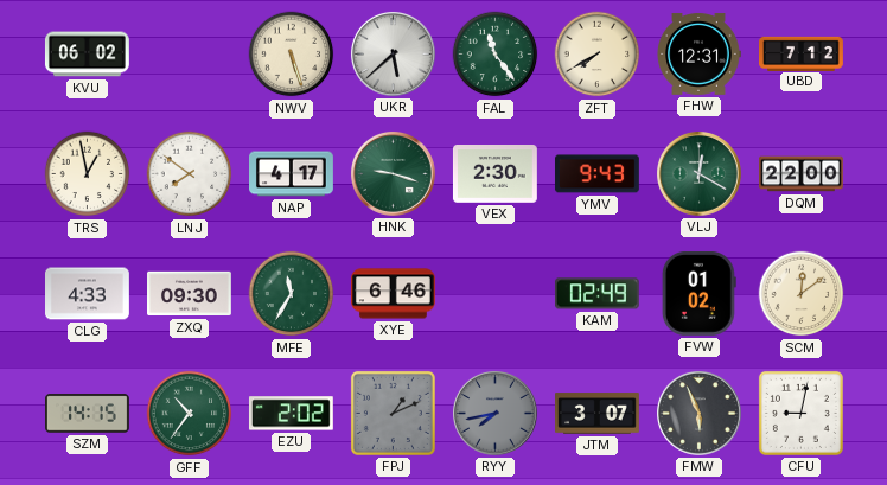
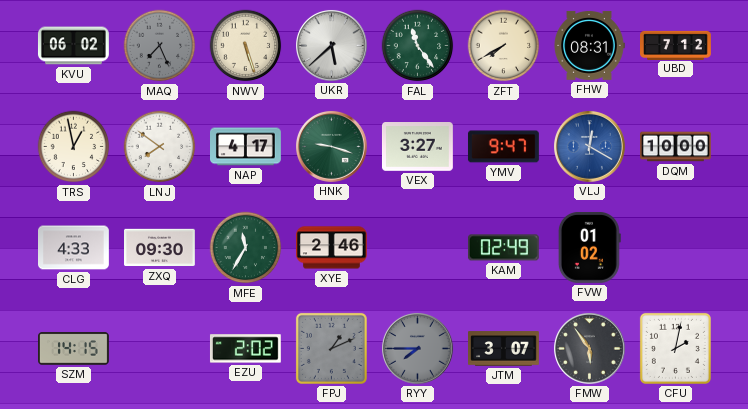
MAQ: none -> 7:26
FHW: 12:31 -> 08:31
VEX: 2:30 -> 3:27
YMV: 9:43 -> 9:47
VLJ dial: green -> blue
DQM: 22:00 -> 10:00
XYE: 6:46 -> 2:46
SCM: 12:09 -> none
GFF: 10:36 -> none
RYY: 7:43 -> 7:45
FMW: 5:56 -> 5:54
CFU: 9:02 -> 2:02
